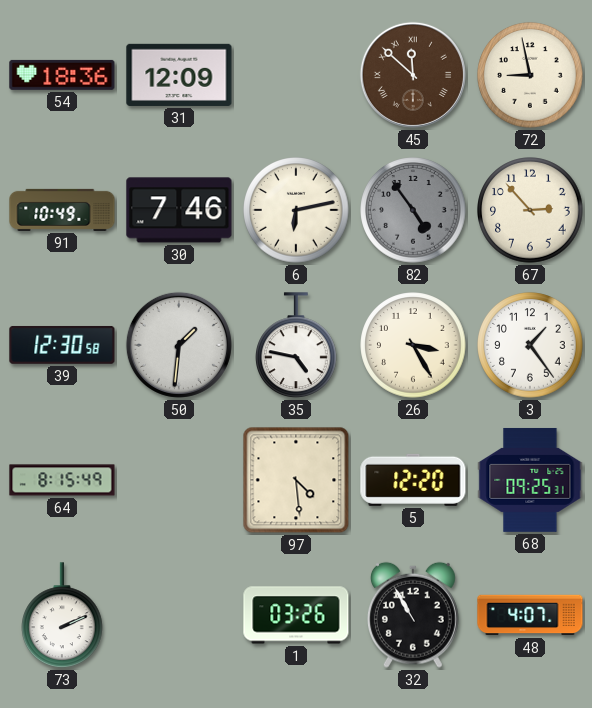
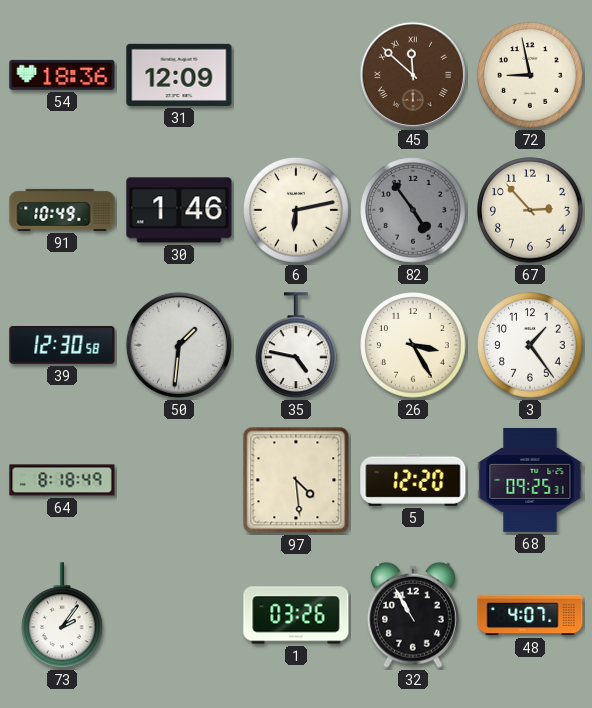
30: 7:46 -> 1:46
64: 8:15 -> 8:18
73: 2:11 -> 2:06
